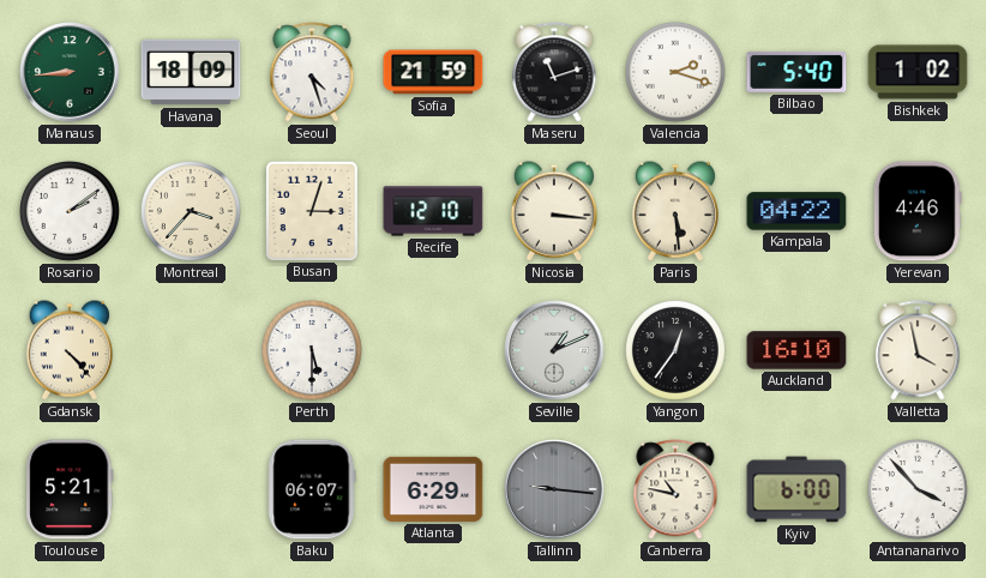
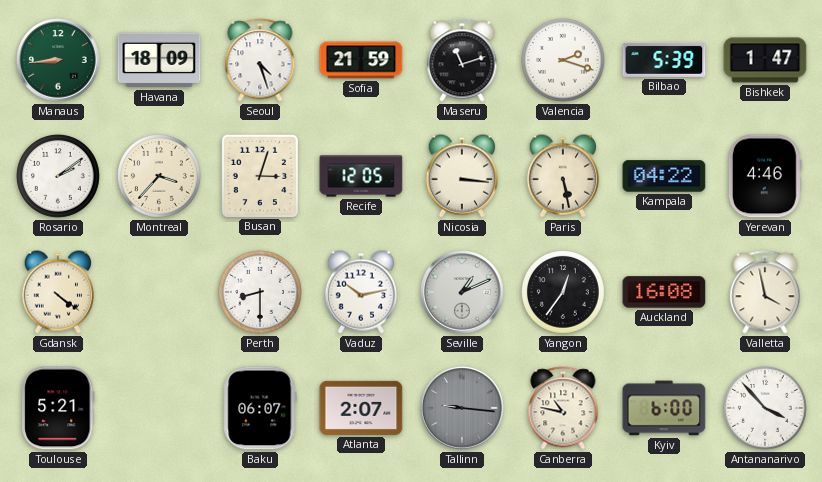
Bilbao: 5:40 -> 5:39
Bishkek: 1:02 -> 1:47
Recife: 12:10 -> 12:05
Paris: 5:29 -> 5:28
Gdansk: 4:23 -> 4:21
Perth: 5:30 -> 8:30
Vaduz: none -> 10:13
Auckland: 16:10 -> 16:08
Atlanta: 6:29 -> 2:07
